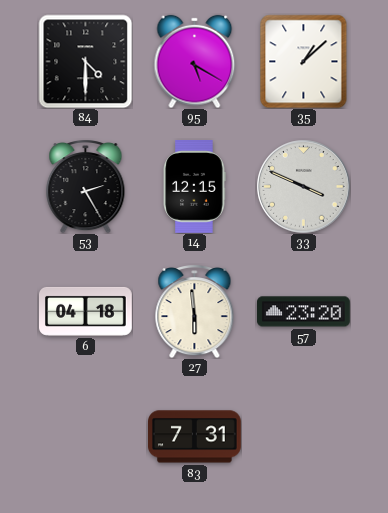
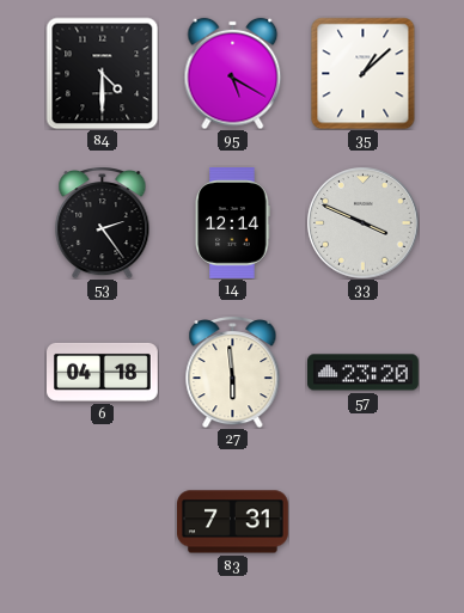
53: 2:25 -> 2:24
14: 12:15 -> 12:14
